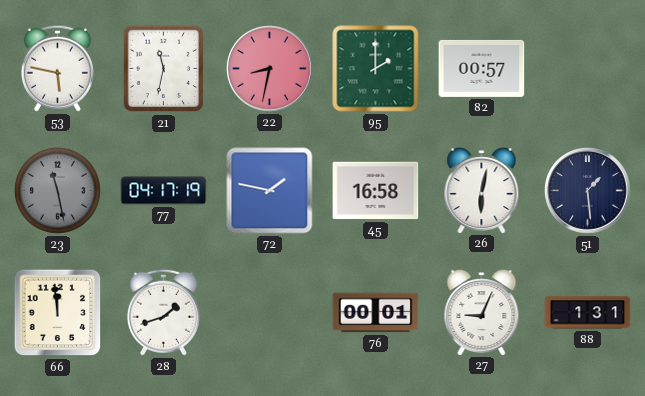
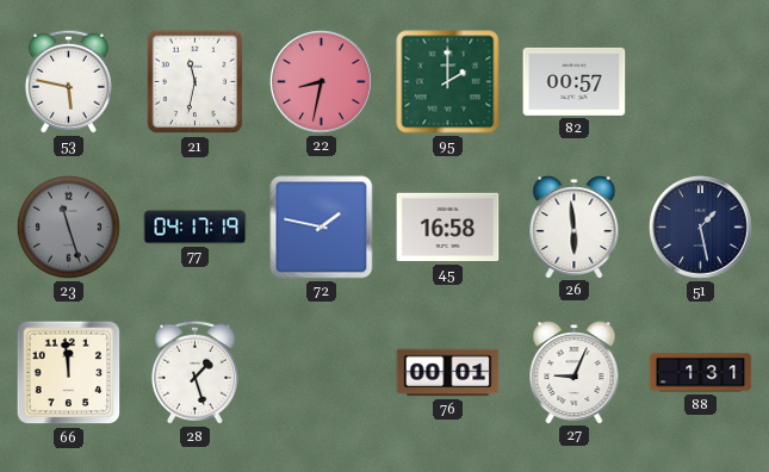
23: 11:28 -> 11:27
26: 6:02 -> 5:59
51: 1:29 -> 1:28
28: 1:42 -> 1:27
